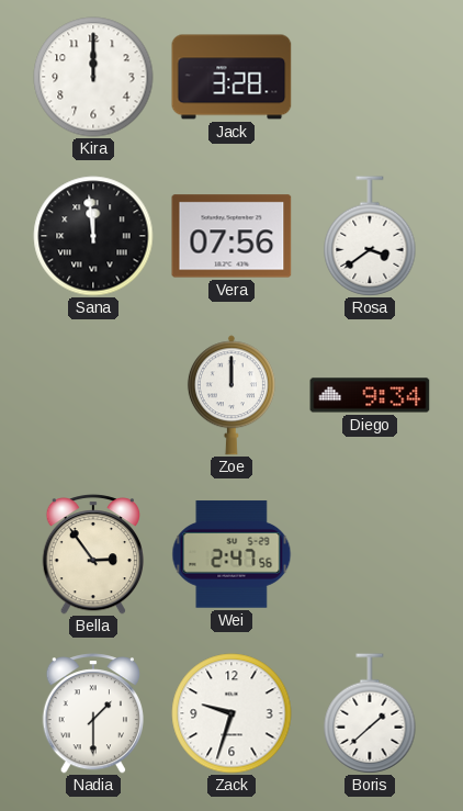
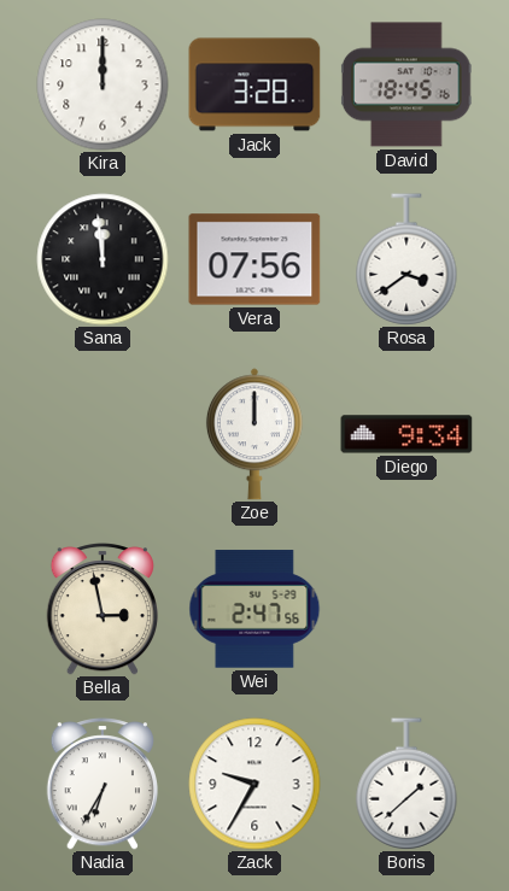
David: none -> 18:45
Bella: 2:54 -> 2:58
Nadia: 1:30 -> 6:35
Zack: 9:33 -> 9:35
